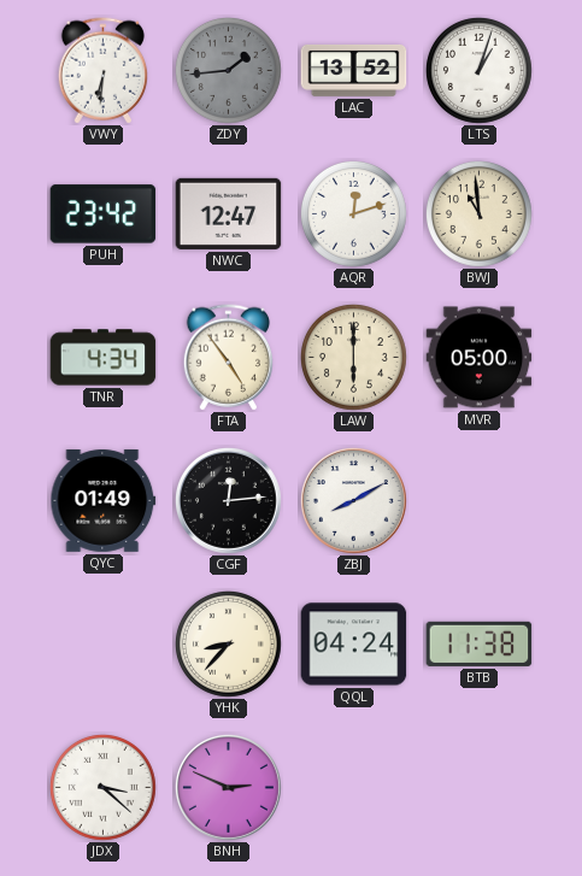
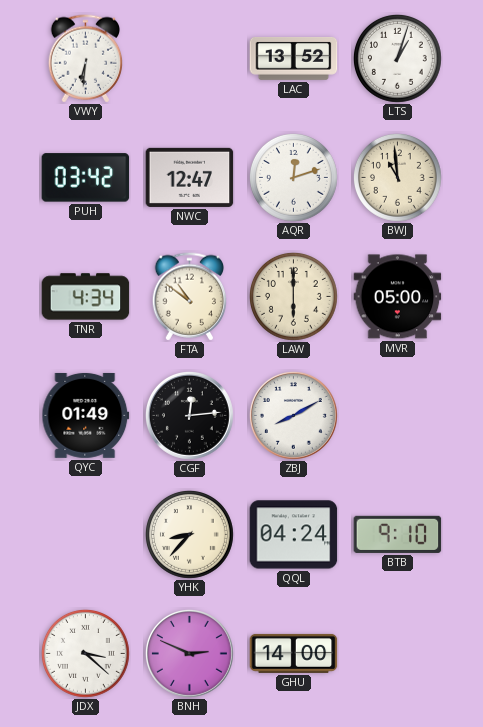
ZDY: 1:44 -> none
PUH: 23:42 -> 03:42
FTA: 4:54 -> 10:51
BTB: 11:38 -> 9:10
GHU: none -> 14:00
